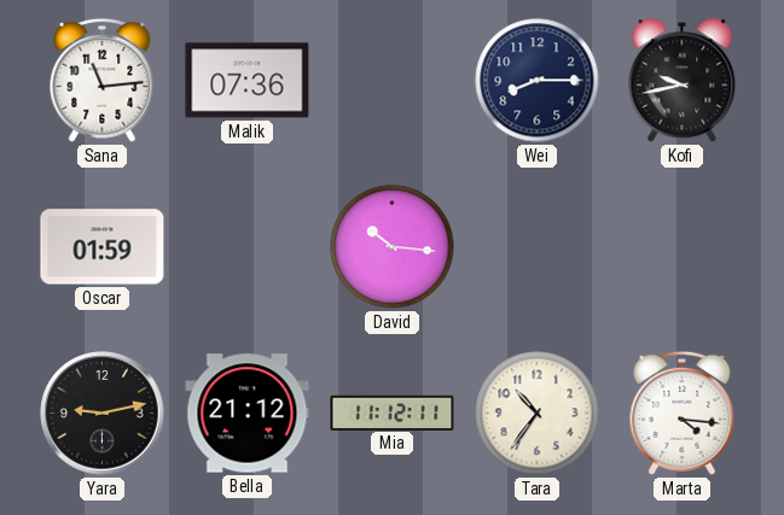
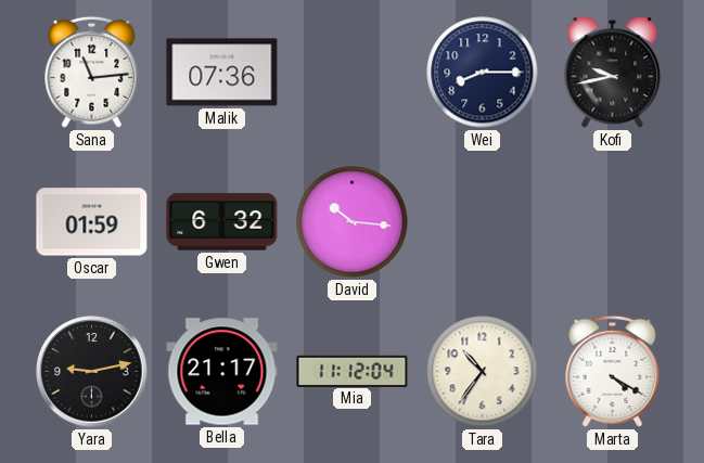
Gwen: none -> 6:32
Bella: 21:12 -> 21:17
Mia: 11:12:11 -> 11:12:04
Marta: 4:16 -> 4:20
